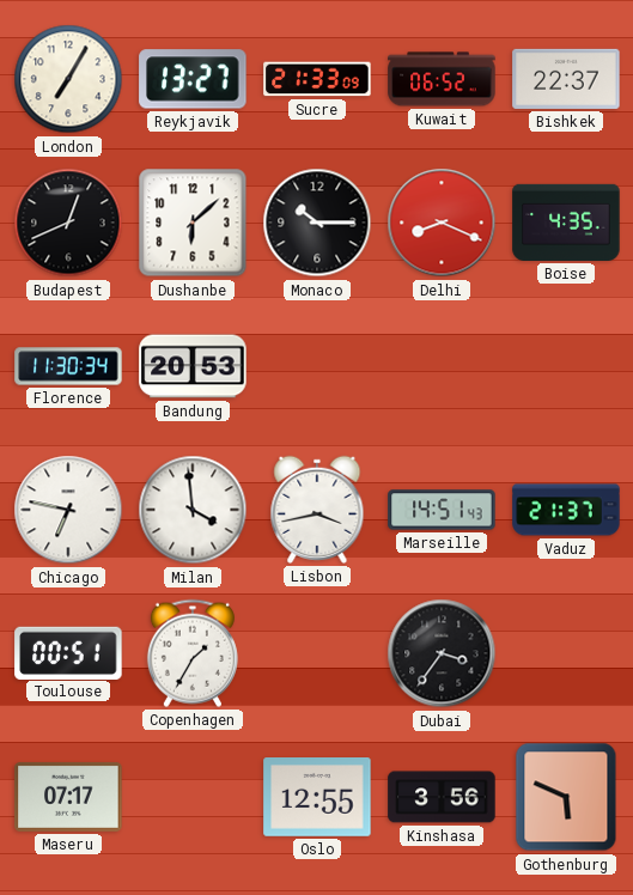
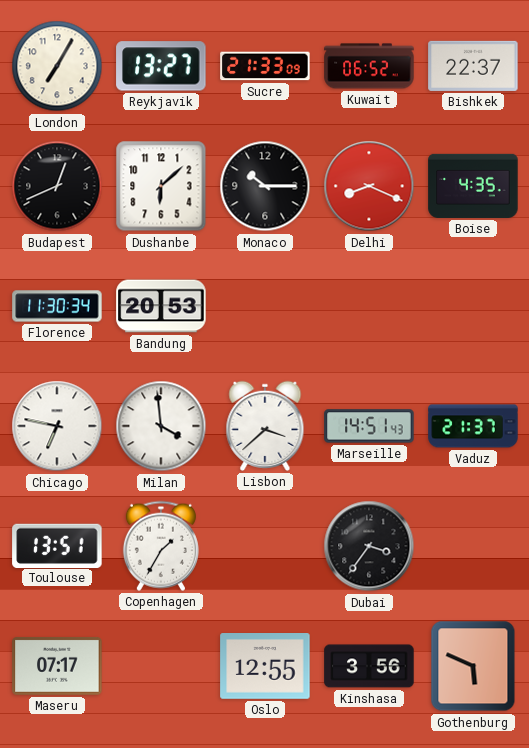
Lisbon: 3:43 -> 3:38
Toulouse: 00:51 -> 13:51
